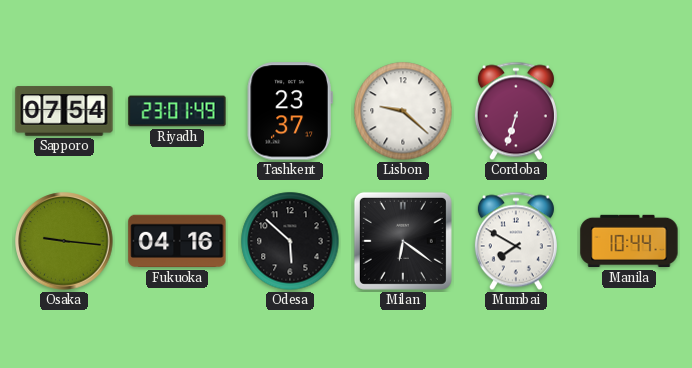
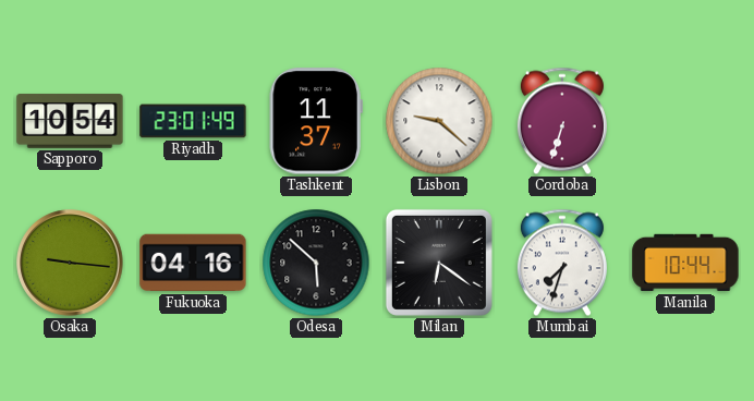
Sapporo: 07:54 -> 10:54
Tashkent: 23:37 -> 11:37
Mumbai: 7:50 -> 7:33
